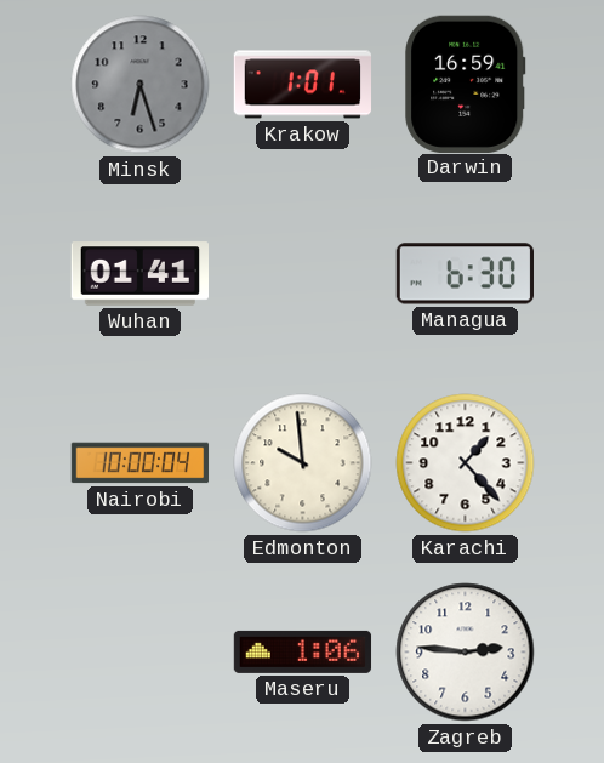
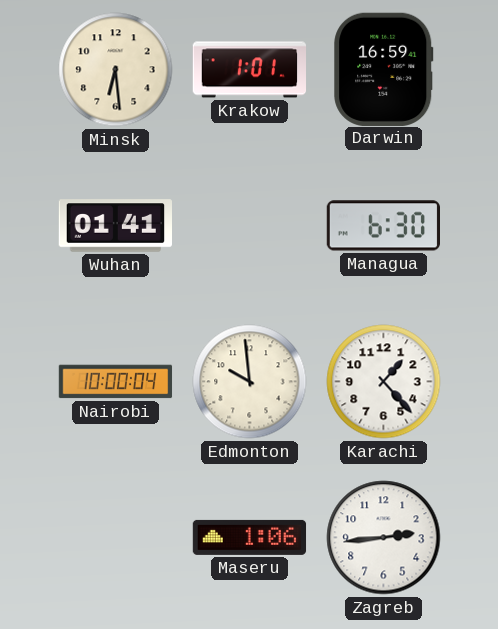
Minsk: 6:27 -> 6:29
Minsk dial: grey -> cream
Zagreb: 2:46 -> 2:44
